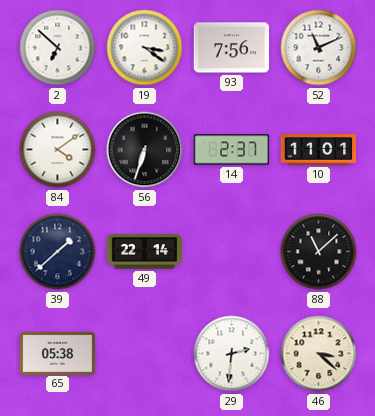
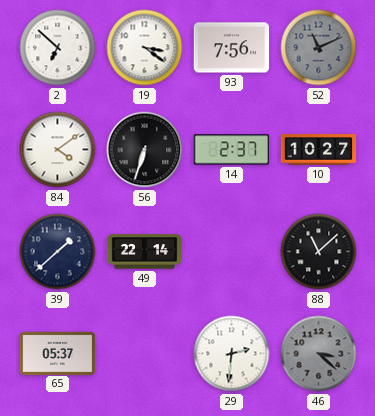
52 dial: white -> grey
10: 11:01 -> 10:27
65: 05:38 -> 05:37
46 dial: cream -> grey
